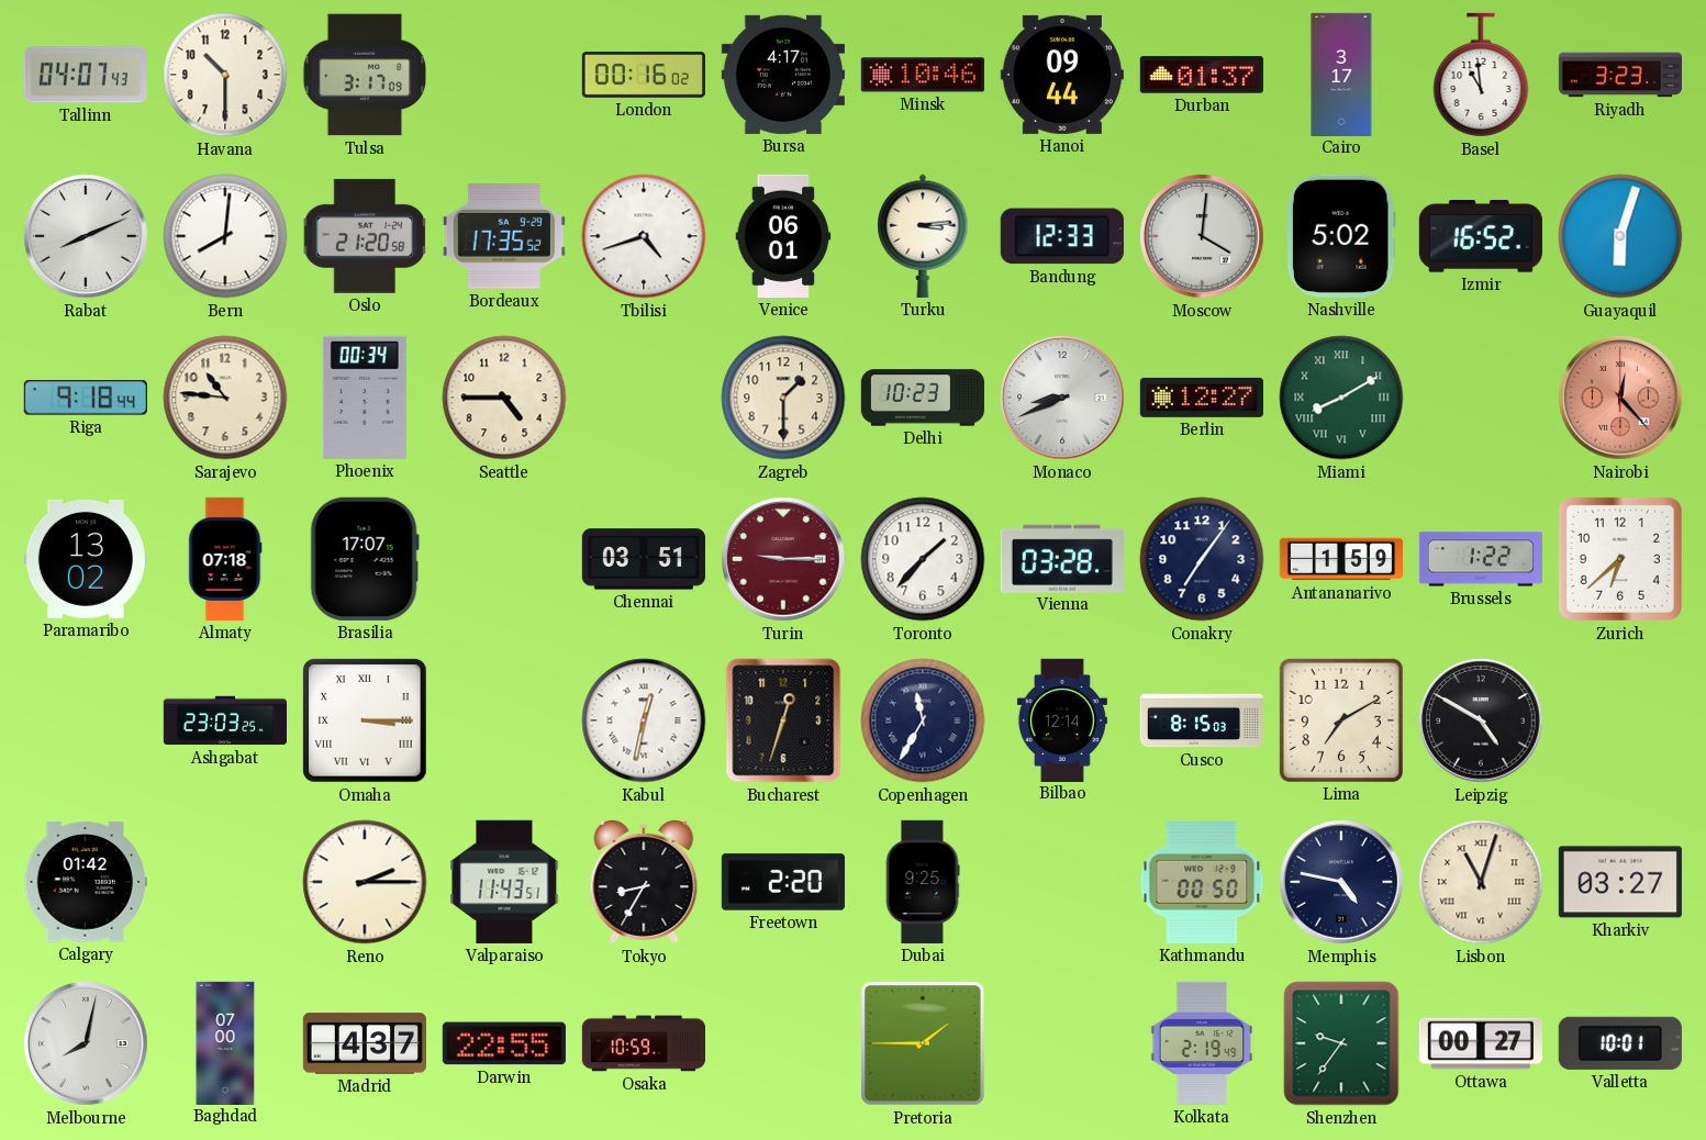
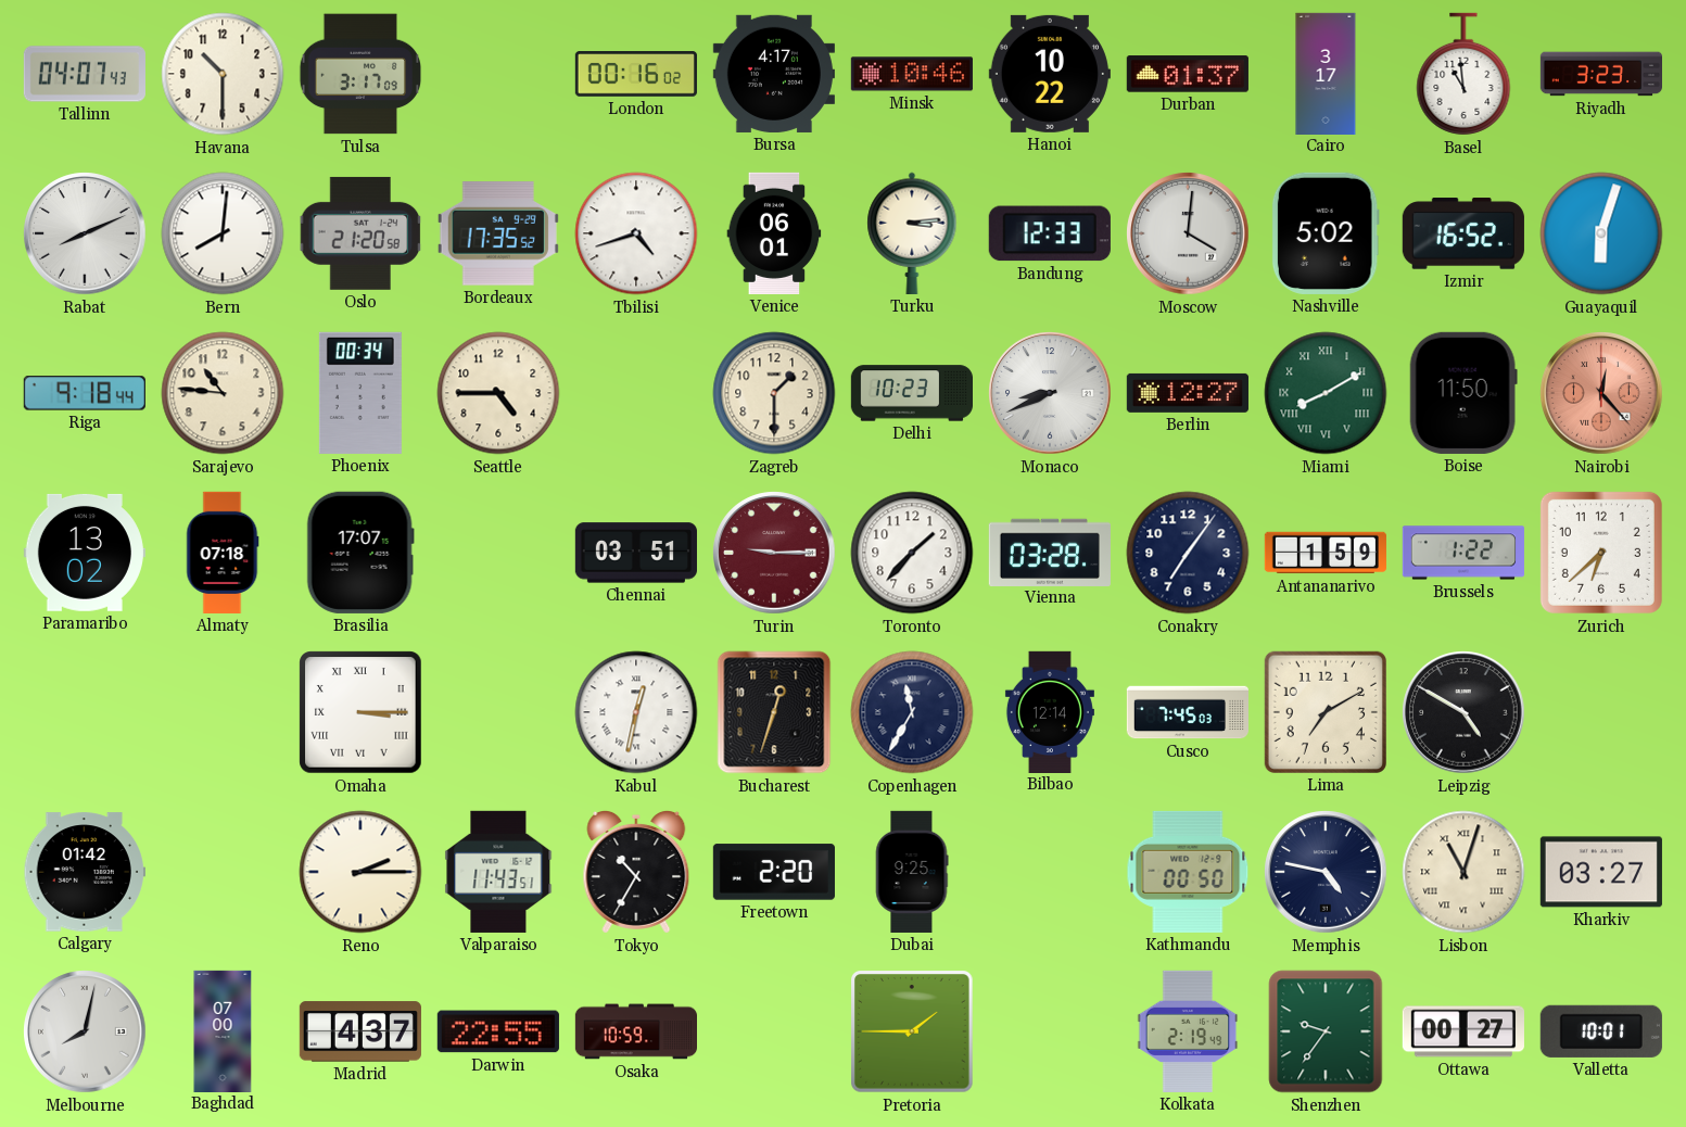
Hanoi: 09:44 -> 10:22
Boise: none -> 11:50
Ashgabat: 23:03 -> none
Cusco: 8:15 -> 7:45
Tokyo: 8:35 -> 10:35
